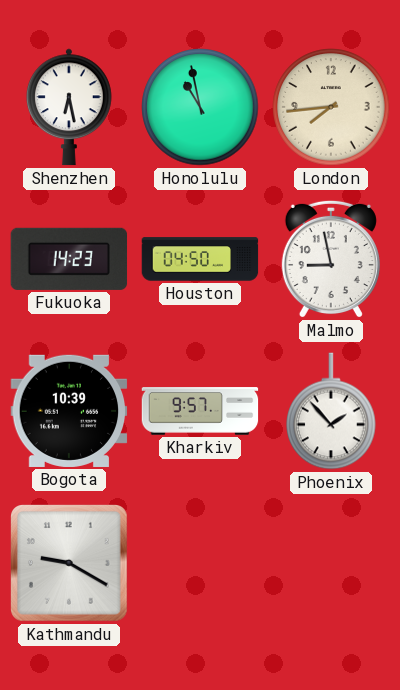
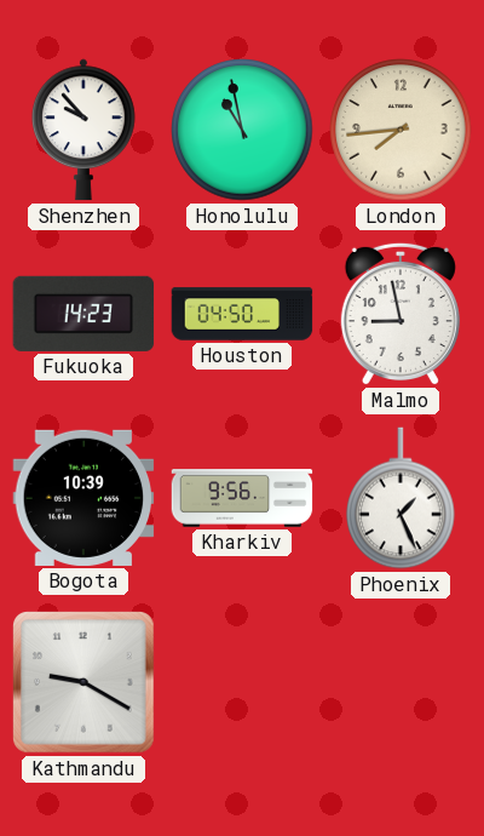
Shenzhen: 6:28 -> 9:53
Kharkiv: 9:57 -> 9:56
Phoenix: 1:53 -> 1:26
